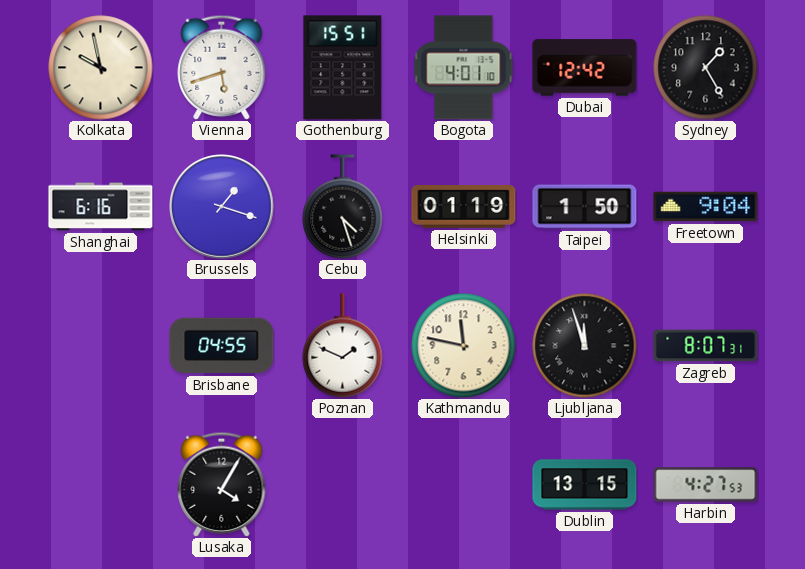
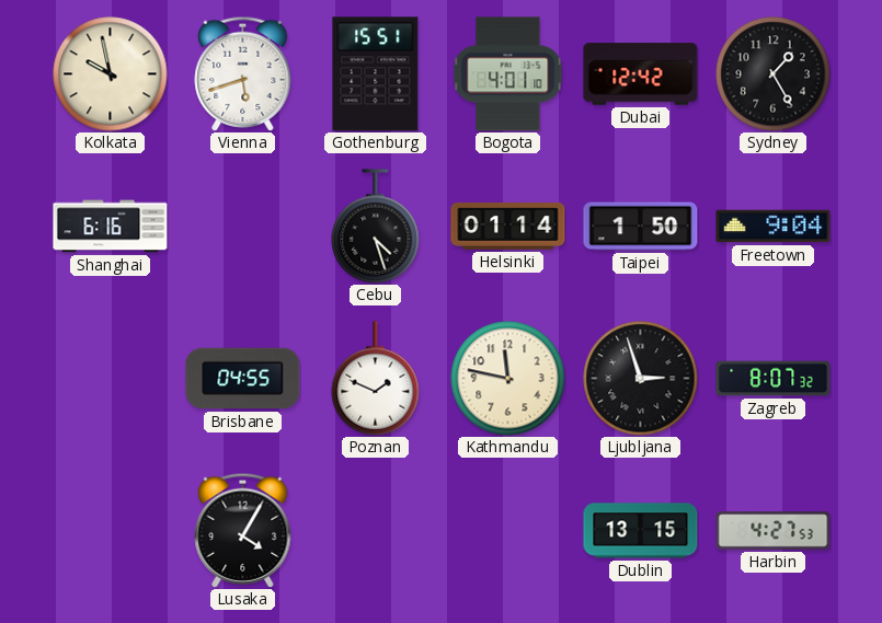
Brussels: 1:18 -> none
Helsinki: 01:19 -> 01:14
Ljubljana: 11:57 -> 2:57
Zagreb: 8:07:31 -> 8:07:32
